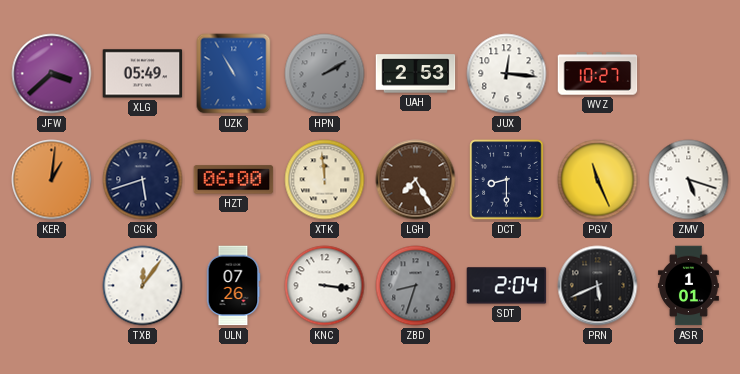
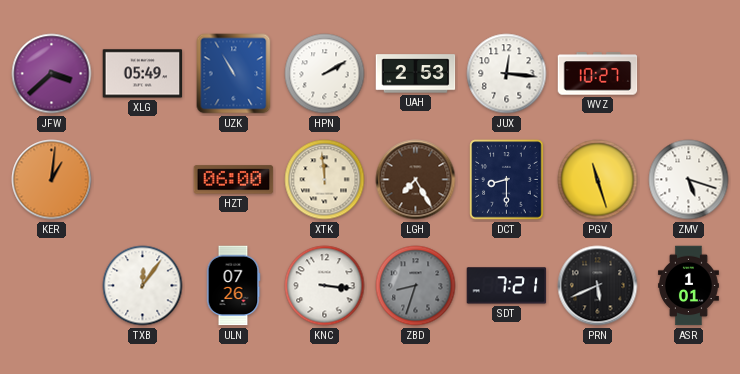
HPN dial: grey -> white
CGK: 5:42 -> none
PGV: 11:26 -> 11:27
SDT: 2:04 -> 7:21
